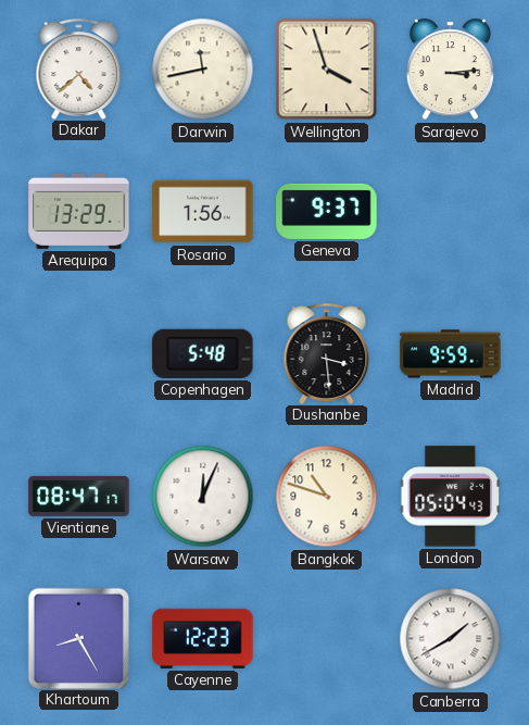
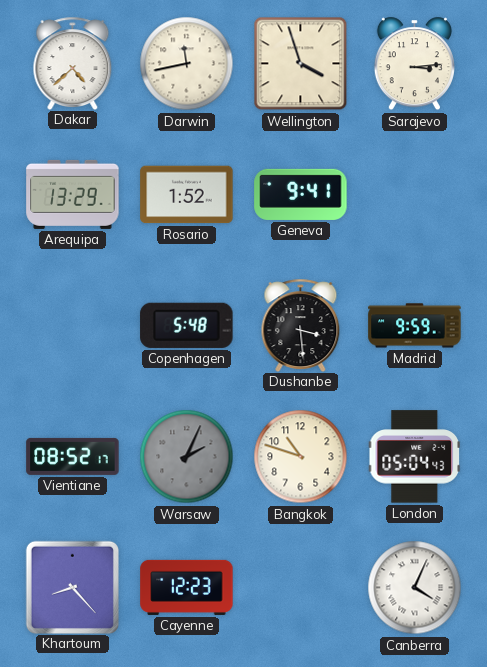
Rosario: 1:56 -> 1:52
Geneva: 9:37 -> 9:41
Vientiane: 08:47 -> 08:52
Warsaw: 12:04 -> 2:04
Warsaw dial: white -> grey
Khartoum: 8:25 -> 8:23
Canberra: 1:40 -> 4:04
